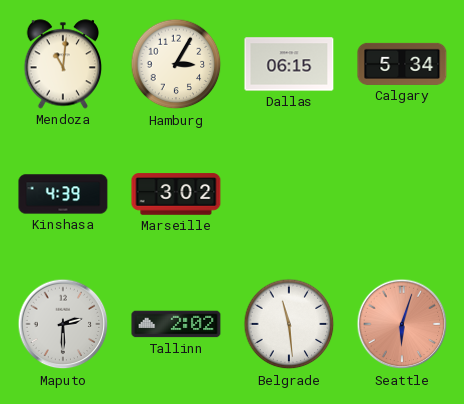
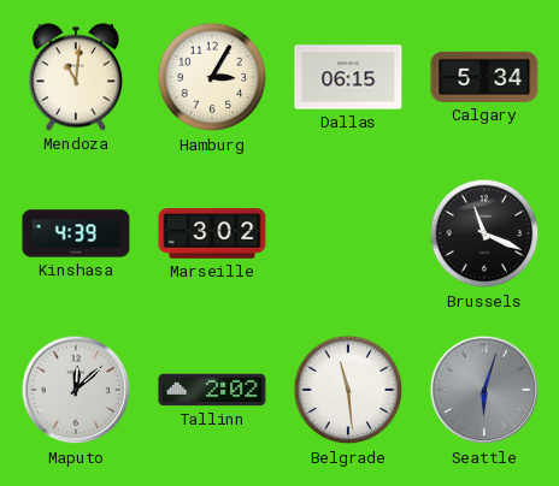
Brussels: none -> 11:19
Maputo: 2:30 -> 12:08
Seattle dial: salmon -> grey
